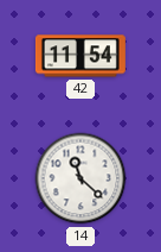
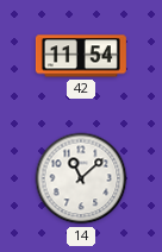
14: 11:22 -> 11:08
